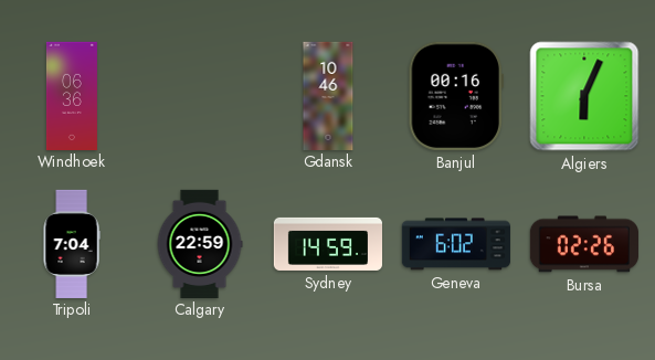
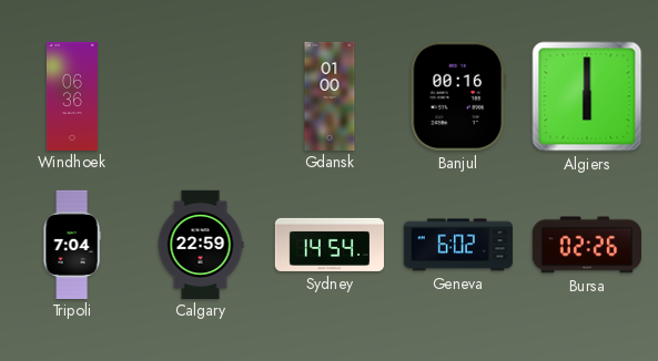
Gdansk: 10:46 -> 01:00
Algiers: 6:04 -> 6:00
Sydney: 14:59 -> 14:54
